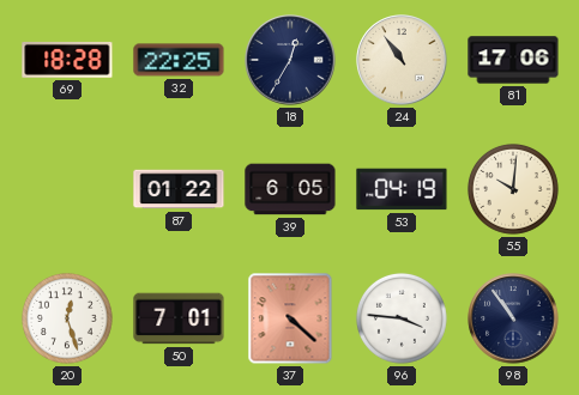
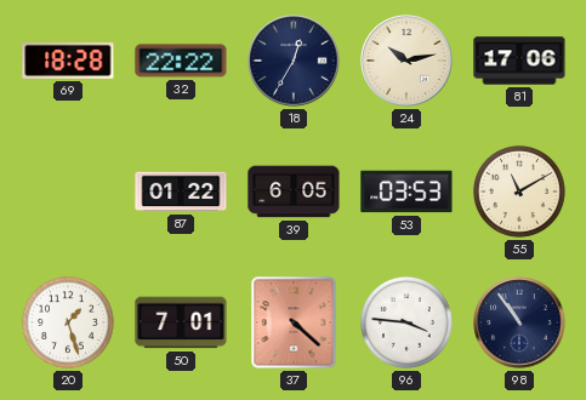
32: 22:25 -> 22:22
24: 10:54 -> 10:13
53: 04:19 -> 03:53
55: 10:01 -> 11:10
20: 12:27 -> 1:27
